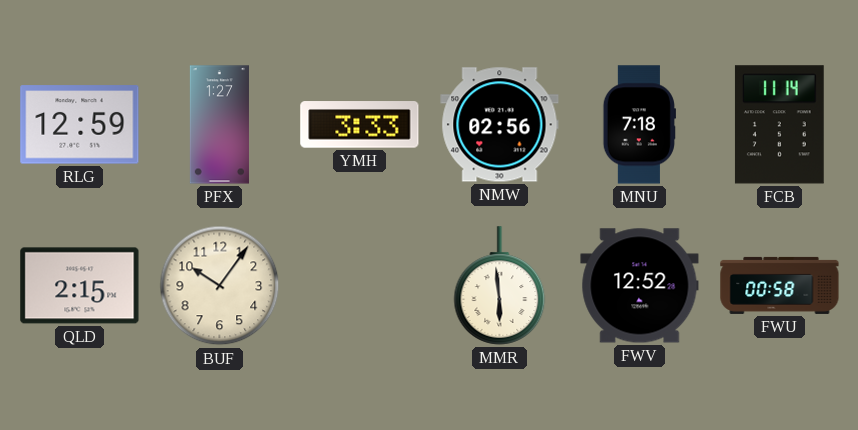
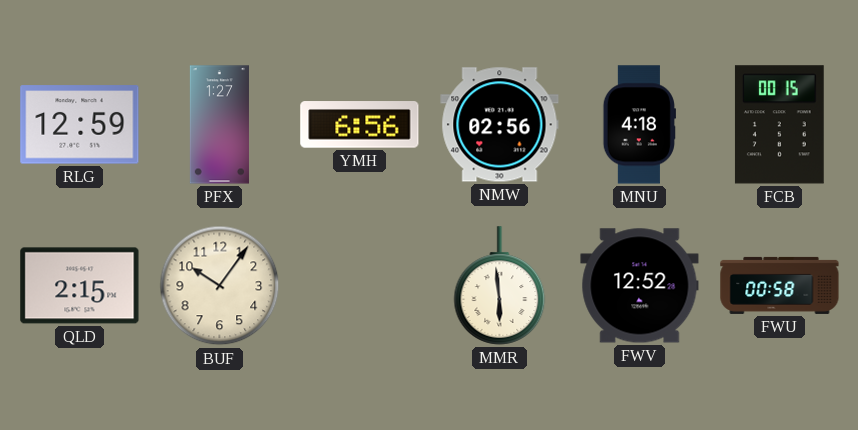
YMH: 3:33 -> 6:56
MNU: 7:18 -> 4:18
FCB: 11:14 -> 00:15
